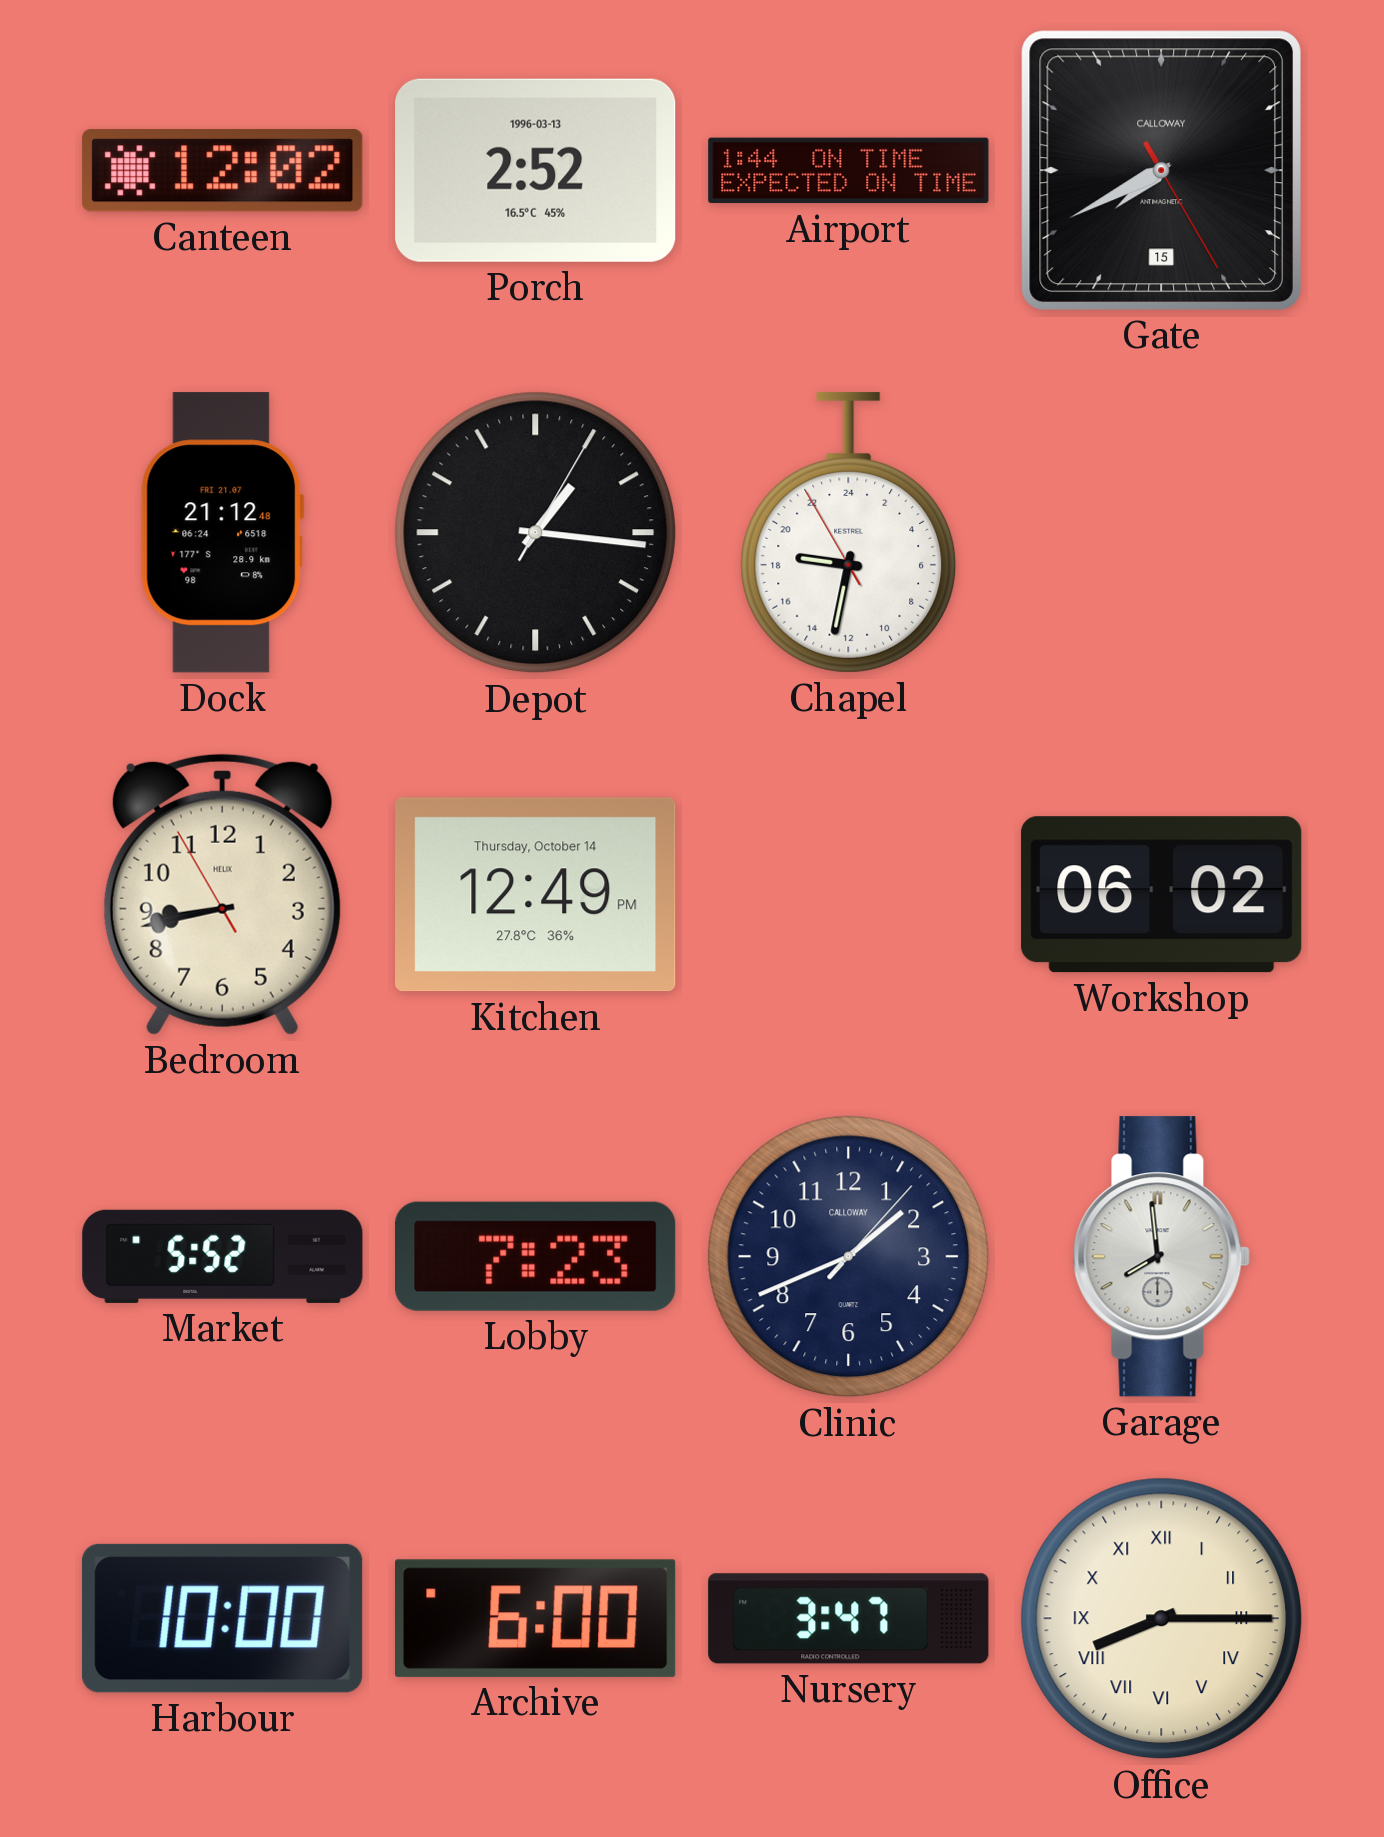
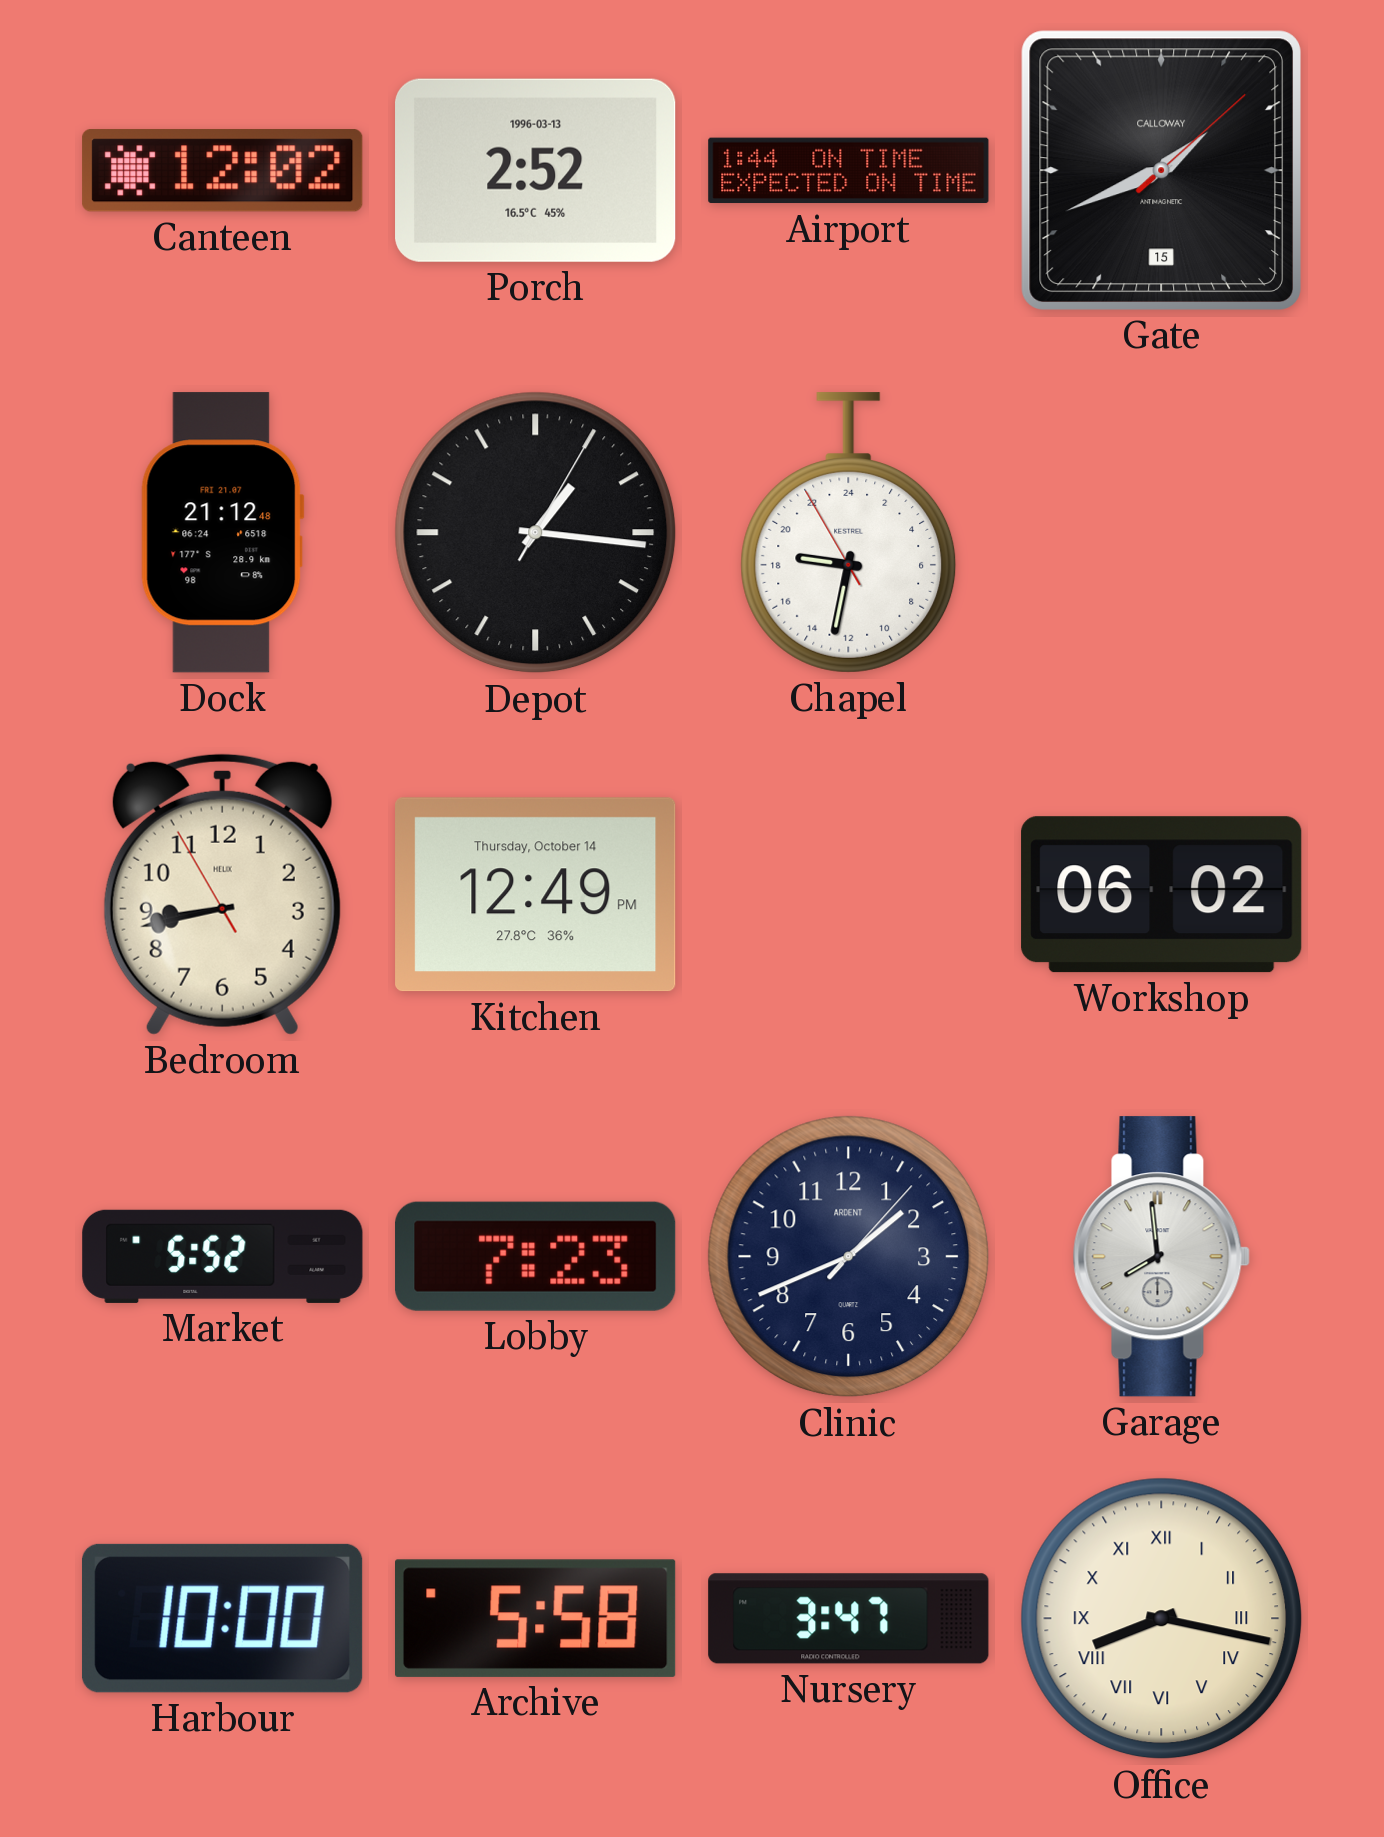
Gate: 7:40 -> 1:41
Clinic brand: CALLOWAY -> ARDENT
Archive: 6:00 -> 5:58
Office: 8:15 -> 8:17
